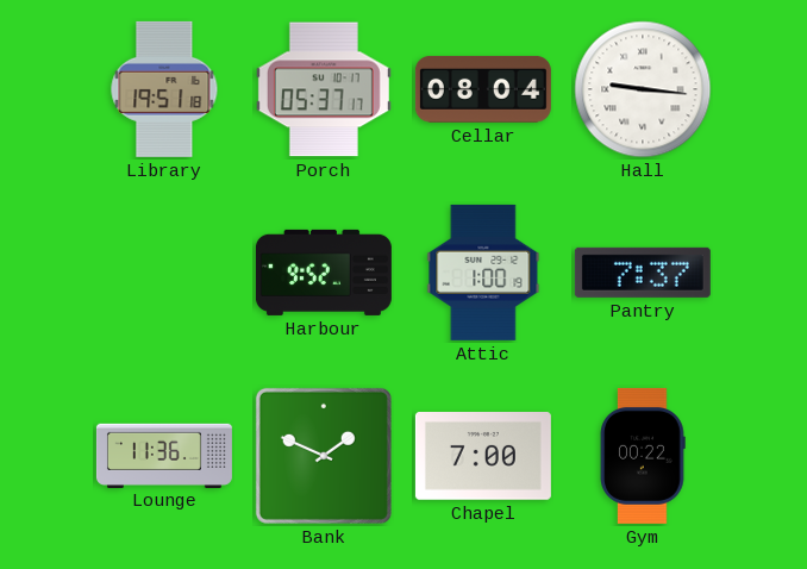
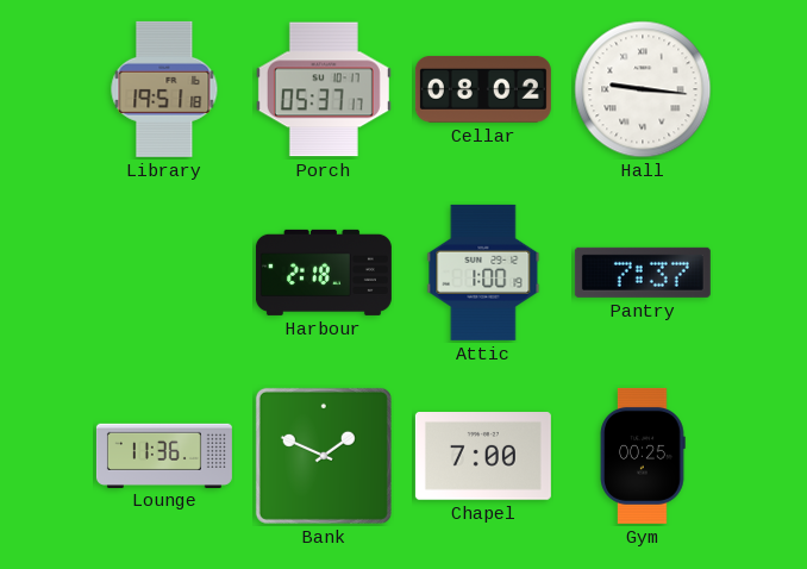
Cellar: 08:04 -> 08:02
Harbour: 9:52 -> 2:18
Gym: 00:22 -> 00:25
